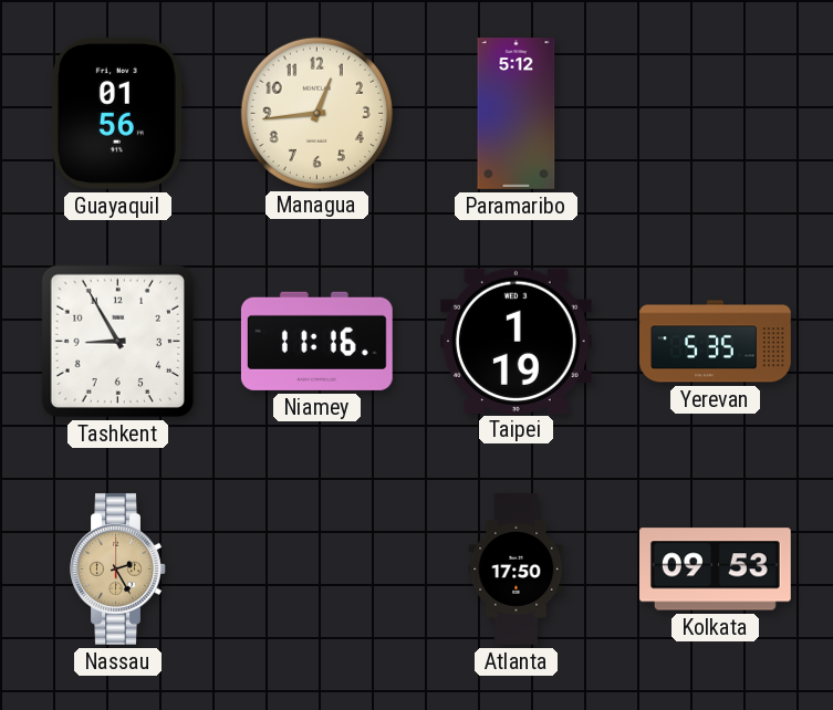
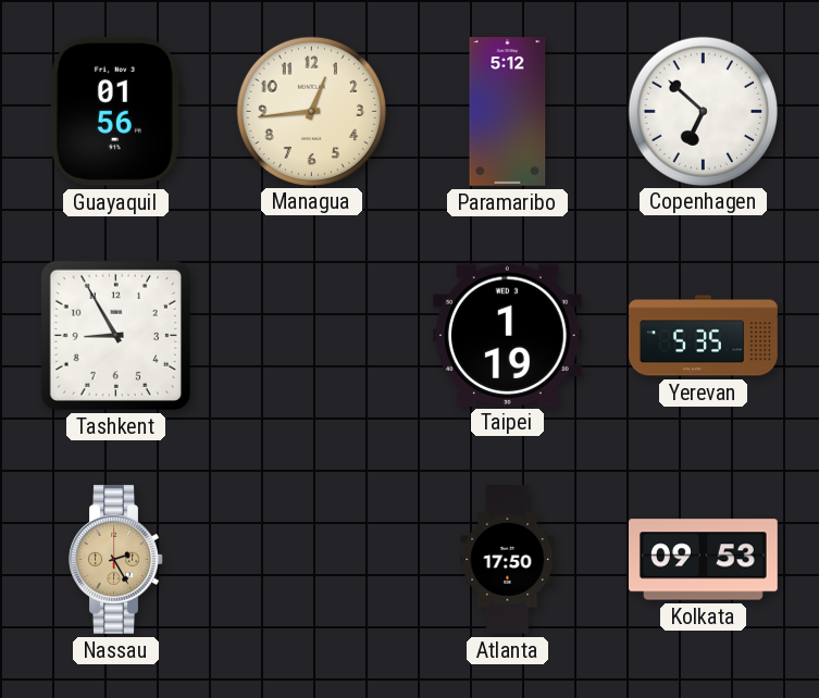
Copenhagen: none -> 6:52
Niamey: 11:16 -> none
